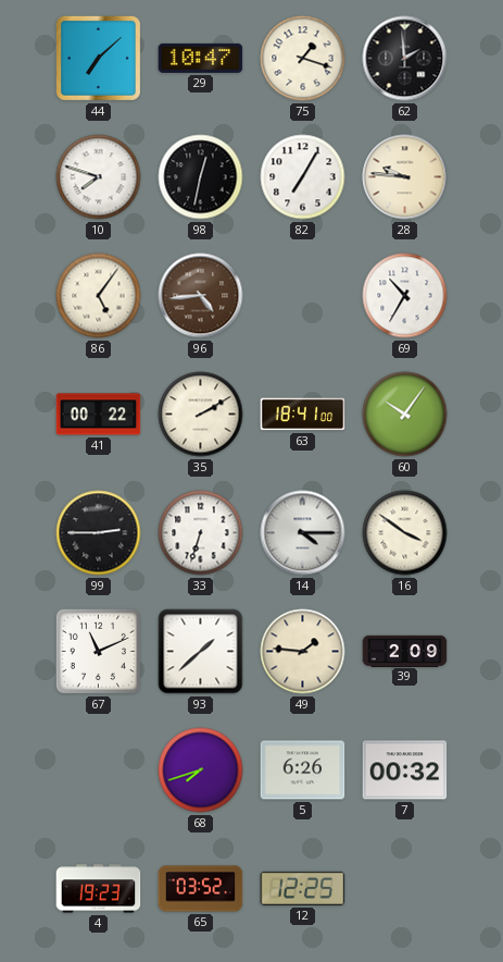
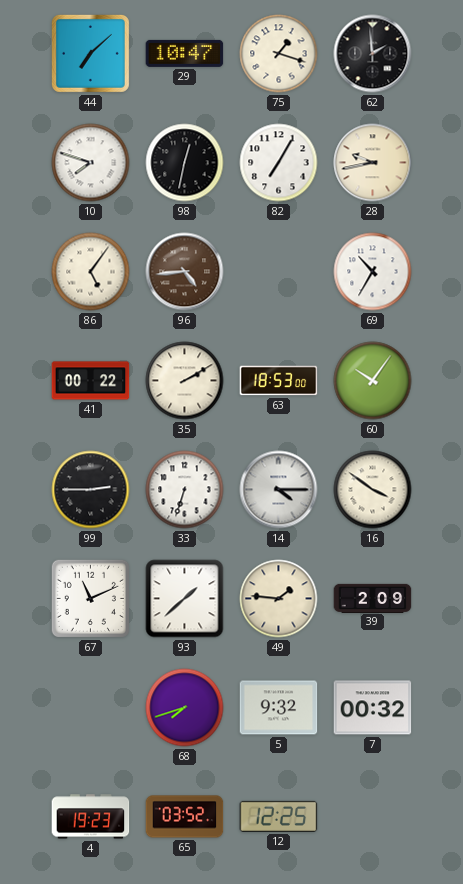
28: 9:46 -> 9:43
63: 18:41 -> 18:53
5: 6:26 -> 9:32
